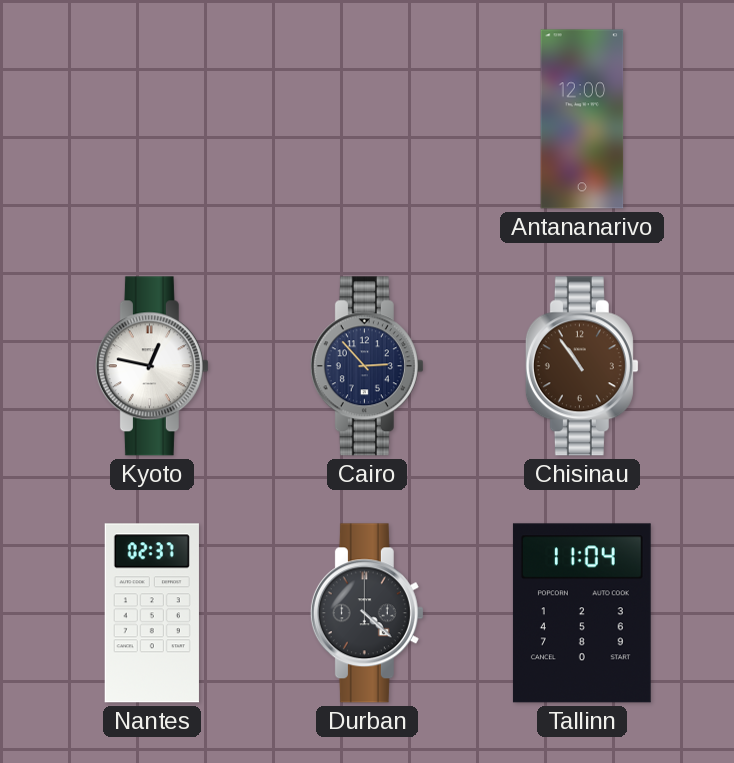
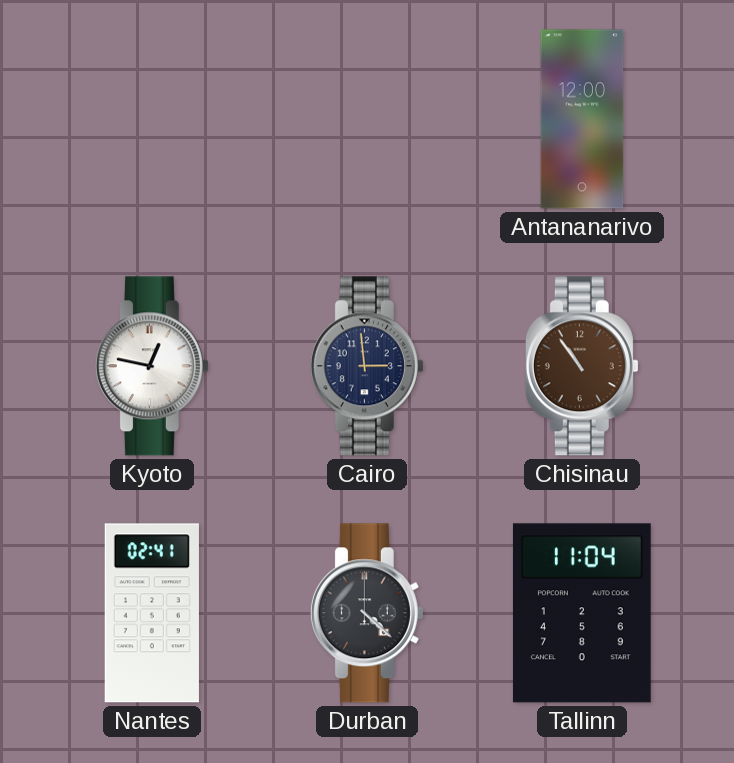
Cairo: 2:53 -> 2:59
Nantes: 02:37 -> 02:41
